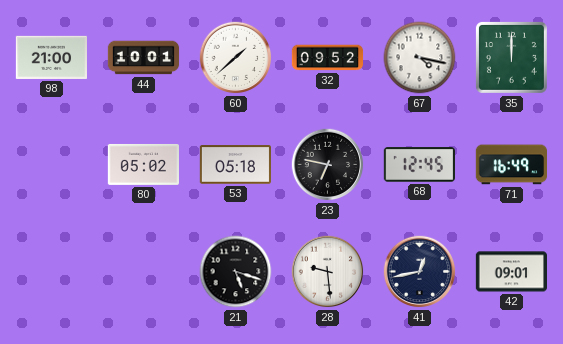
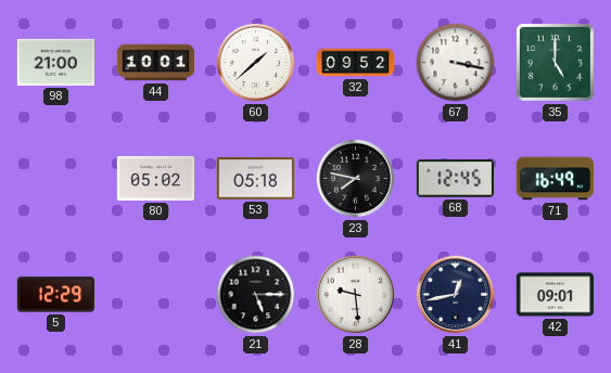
67: 4:17 -> 3:17
35: 12:00 -> 5:00
23: 6:47 -> 7:47
5: none -> 12:29
21: 5:18 -> 5:15
